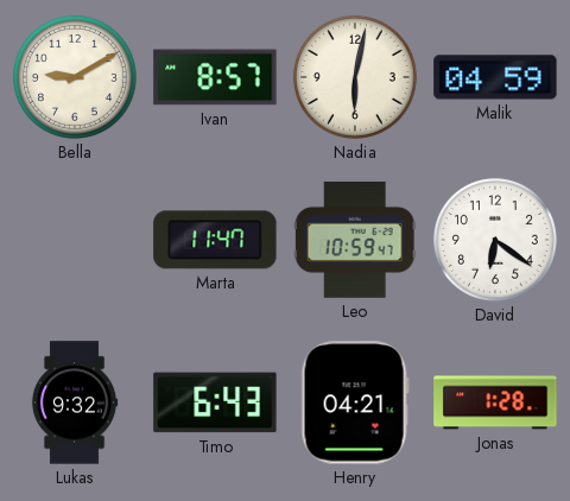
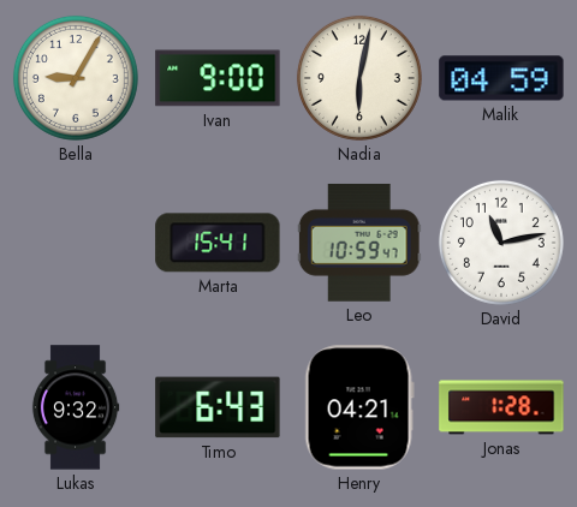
Bella: 9:10 -> 9:05
Ivan: 8:57 -> 9:00
Marta: 11:47 -> 15:41
David: 6:21 -> 11:13
